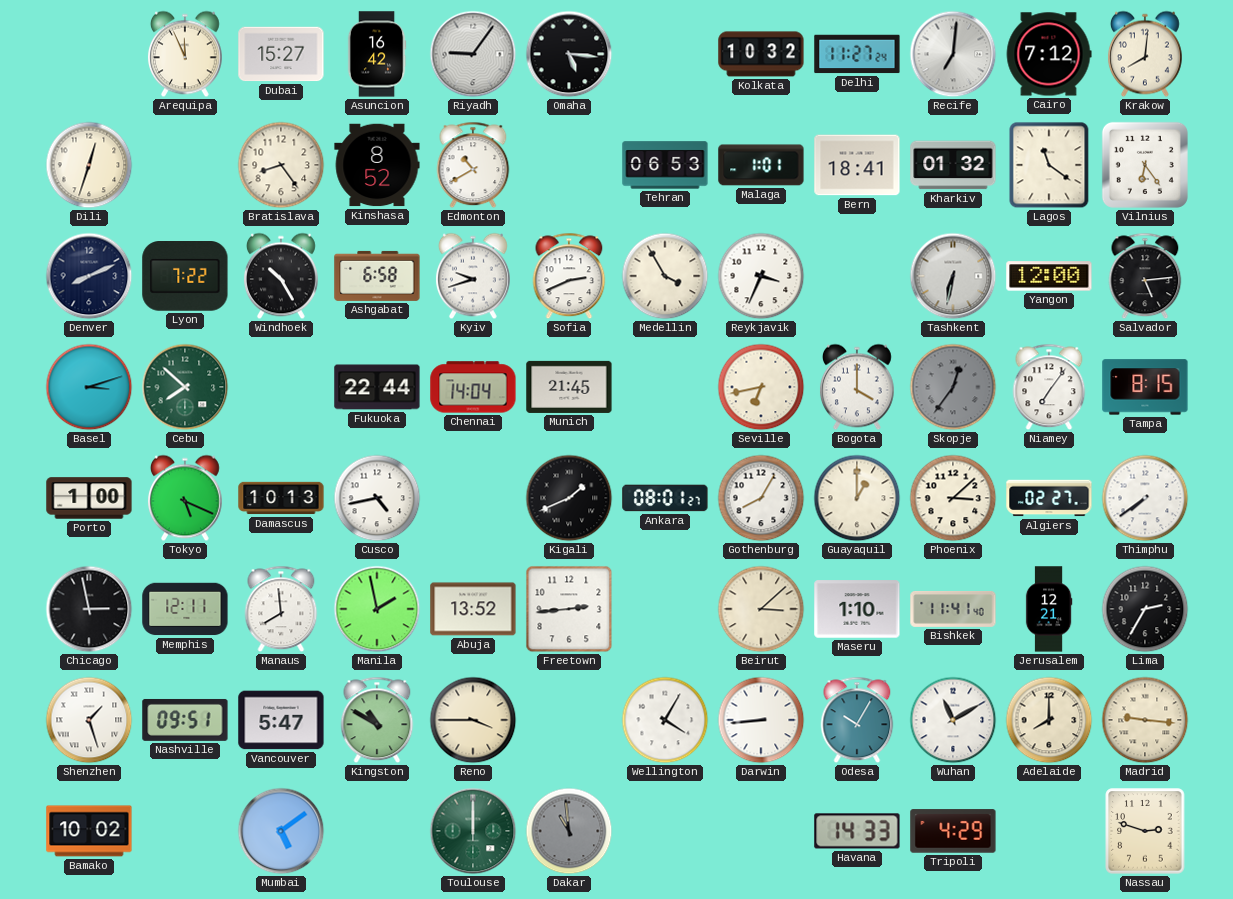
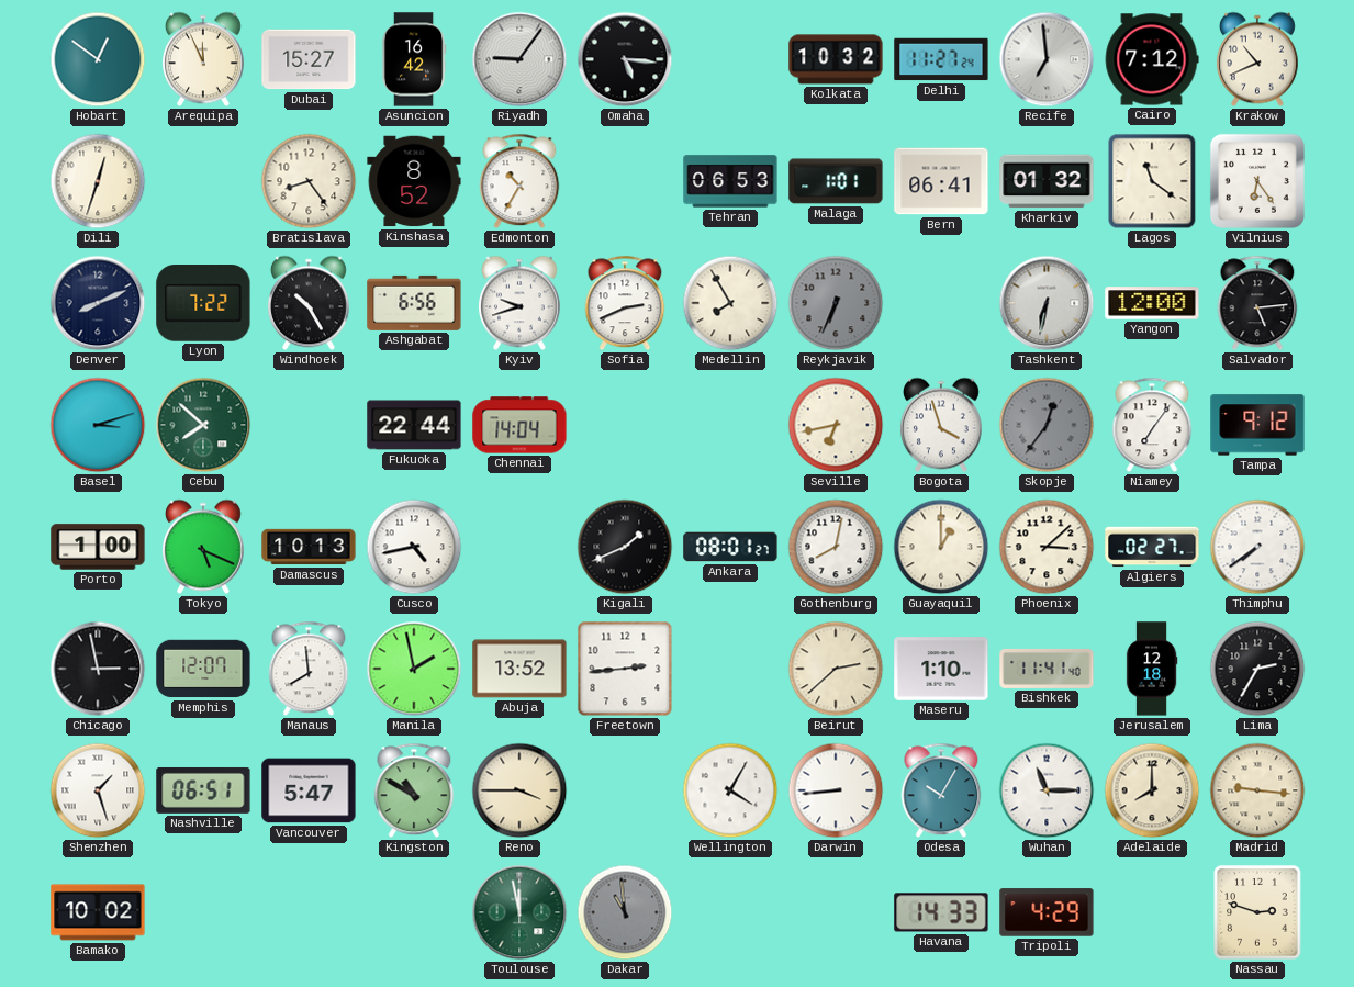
Hobart: none -> 12:51
Recife: 7:01 -> 6:59
Krakow: 8:01 -> 10:41
Edmonton: 10:40 -> 10:35
Bern: 18:41 -> 06:41
Ashgabat: 6:58 -> 6:56
Medellin: 3:55 -> 7:55
Reykjavik: 3:34 -> 6:34
Reykjavik dial: white -> grey
Munich: 21:45 -> none
Bogota: 4:00 -> 3:57
Tampa: 8:15 -> 9:12
Gothenburg: 8:05 -> 8:02
Memphis: 12:11 -> 12:07
Beirut: 3:08 -> 2:38
Jerusalem: 12:21 -> 12:18
Nashville: 09:51 -> 06:51
Wuhan: 11:10 -> 11:15
Mumbai: 5:09 -> none
Toulouse: 12:00 -> 11:58
